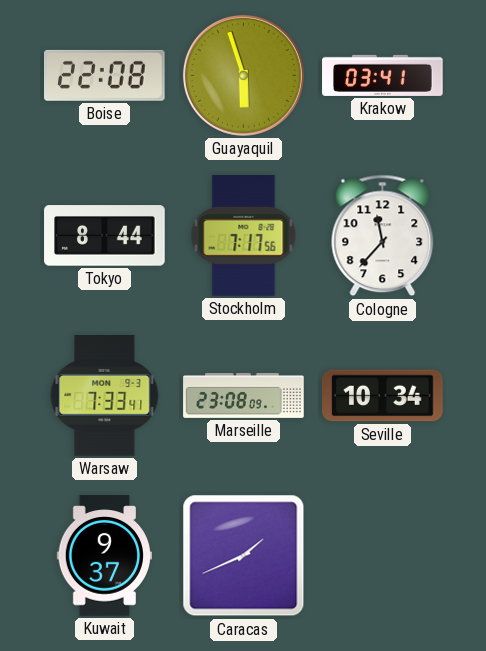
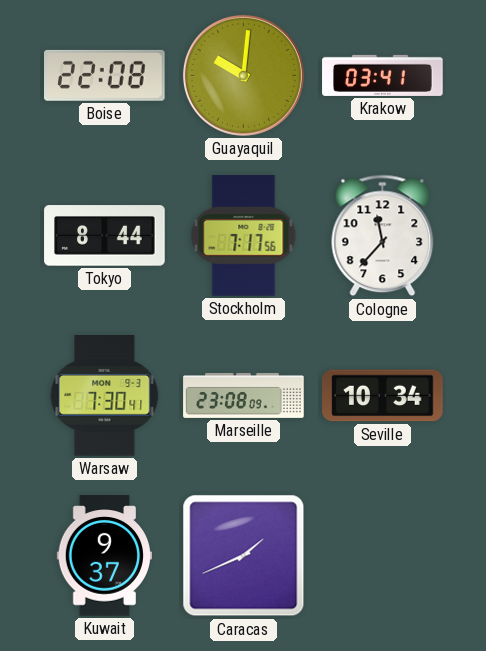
Guayaquil: 5:57 -> 10:01
Warsaw: 7:33 -> 7:30
